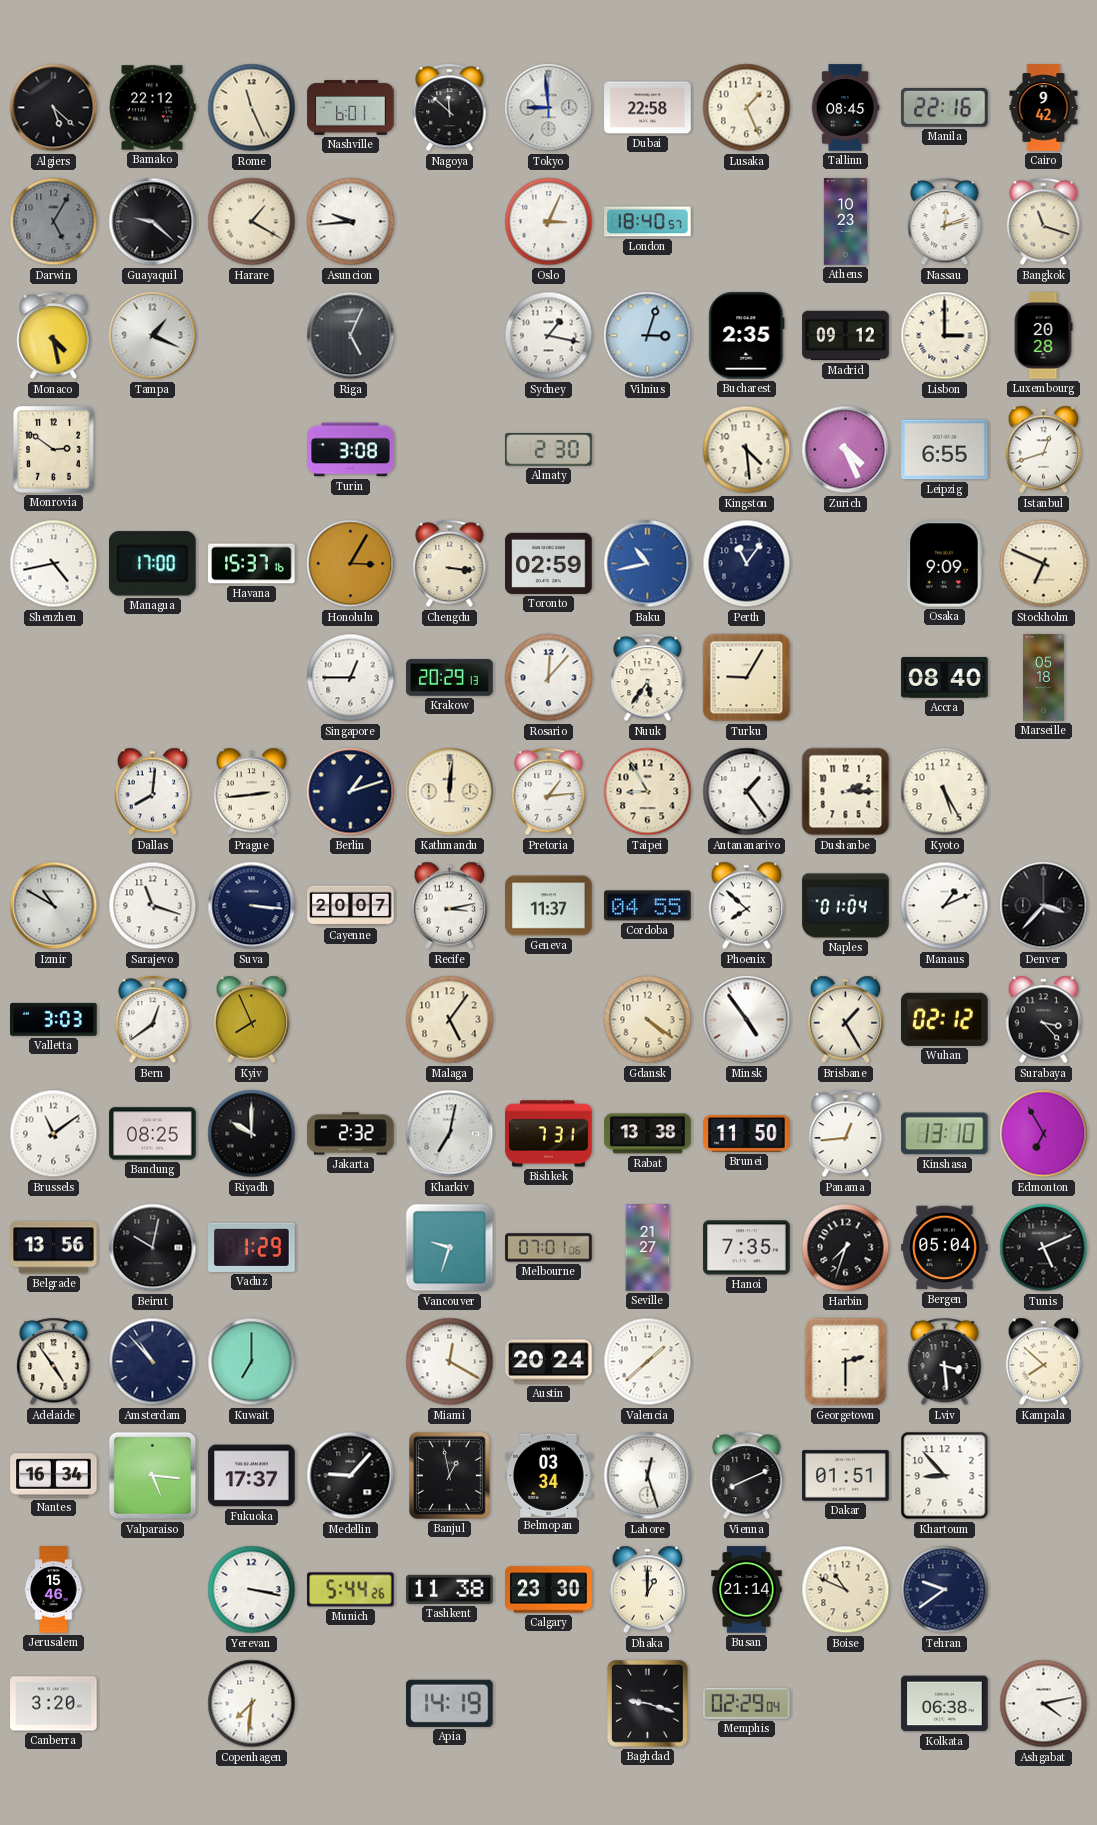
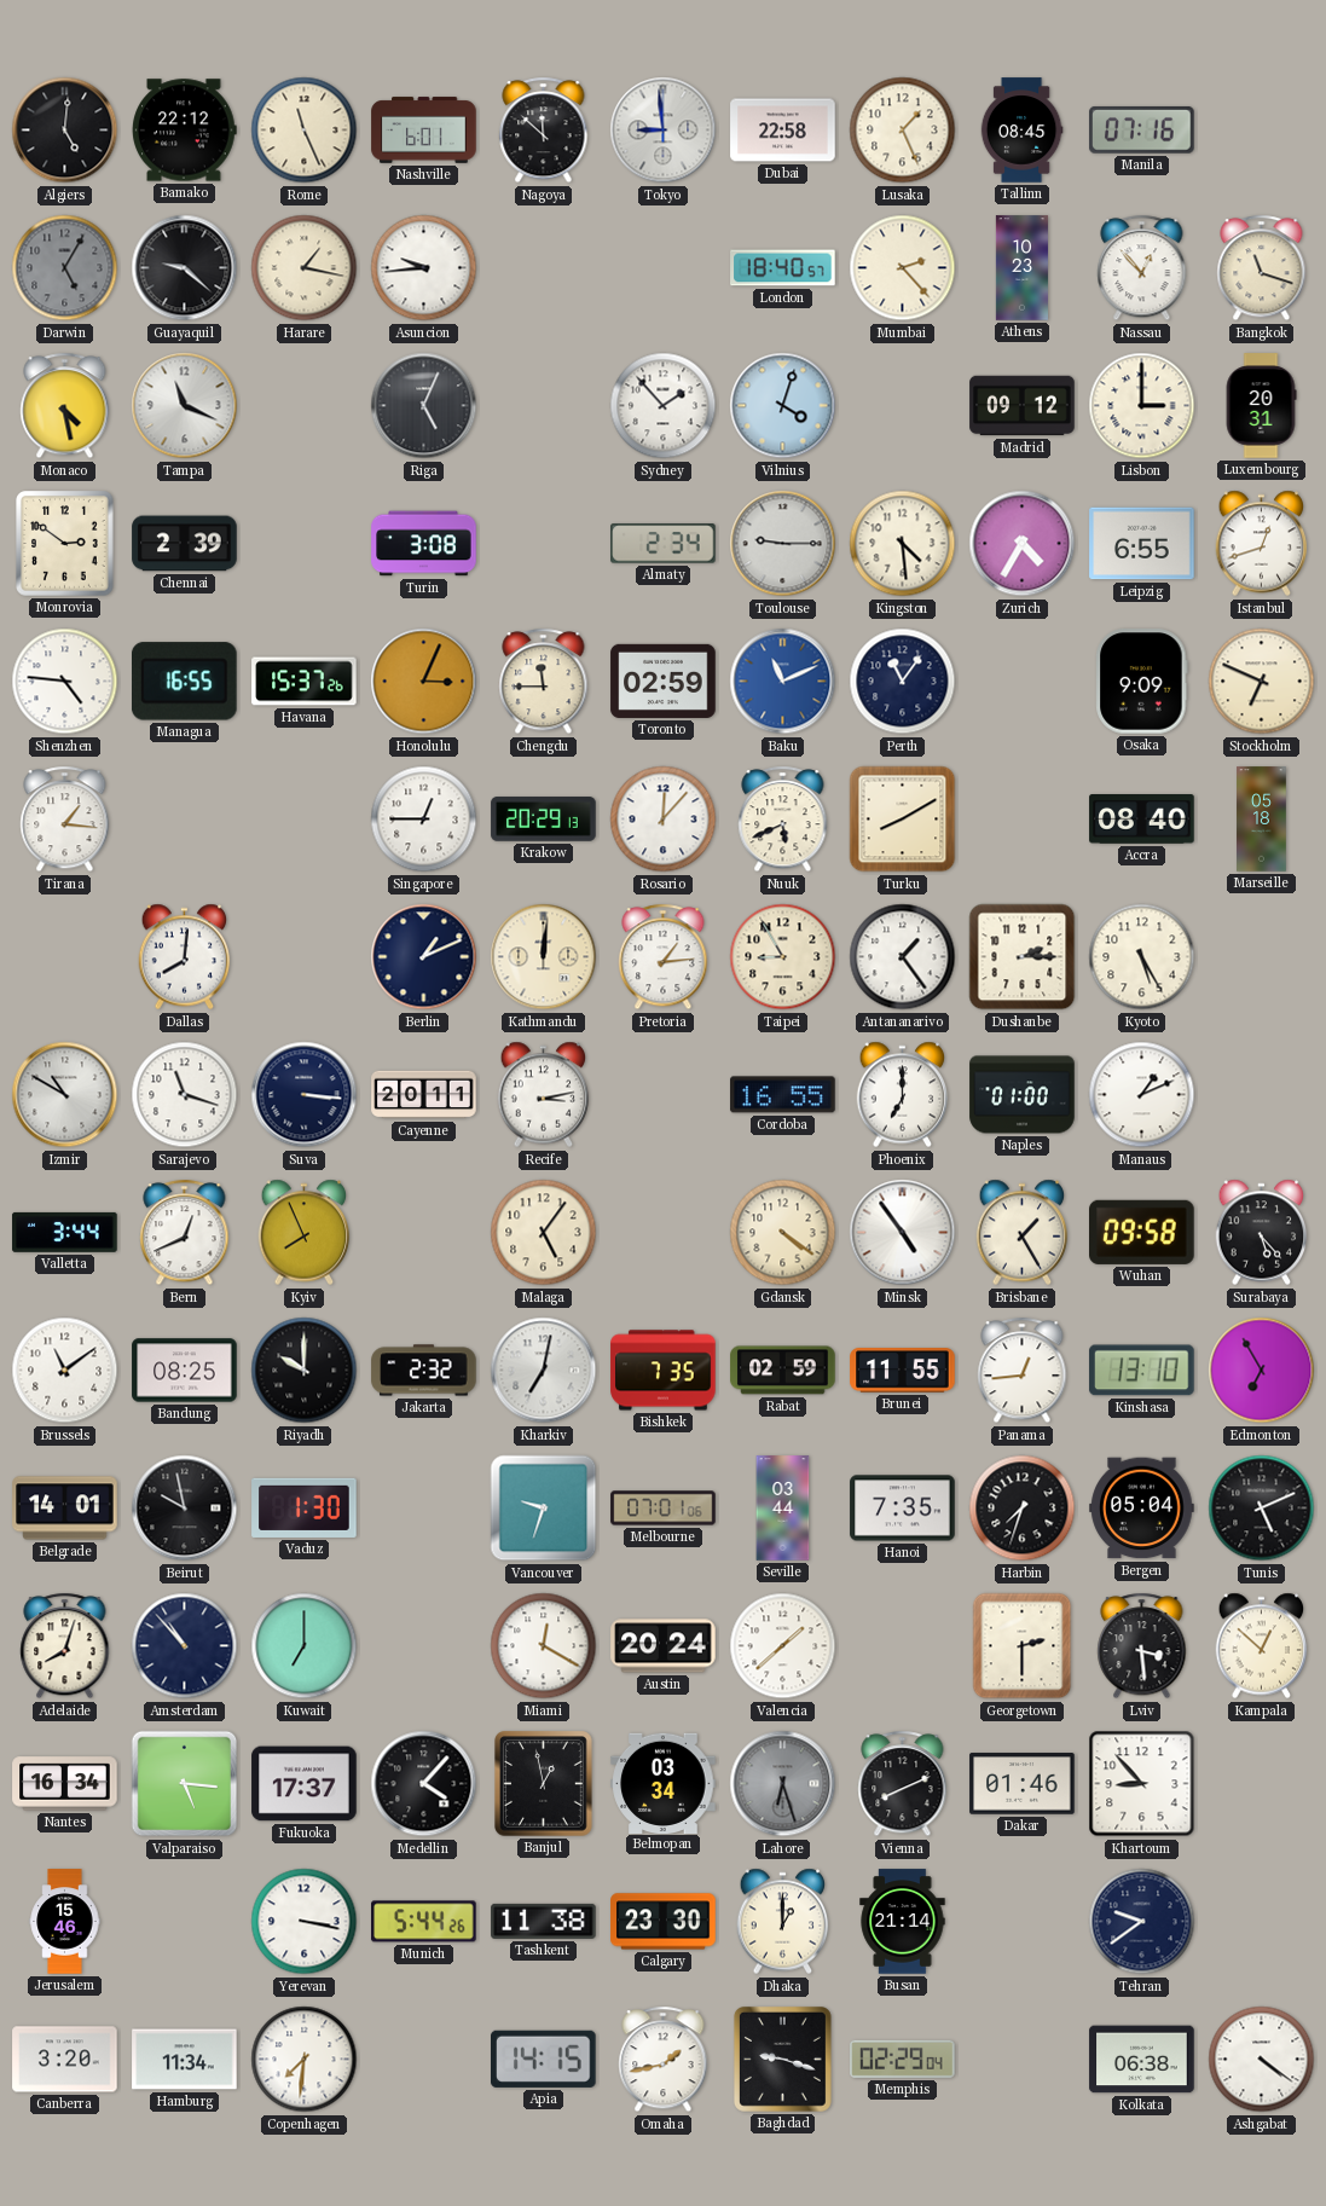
Algiers: 5:22 -> 5:01
Manila: 22:16 -> 07:16
Cairo: 9:42 -> none
Harare: 1:20 -> 1:17
Oslo: 3:04 -> none
Mumbai: none -> 2:23
Nassau: 12:12 -> 12:53
Tampa: 1:19 -> 11:19
Sydney: 1:17 -> 1:53
Vilnius: 3:03 -> 4:03
Bucharest: 2:35 -> none
Luxembourg: 20:28 -> 20:31
Chennai: none -> 2:39
Almaty: 2:30 -> 2:34
Toulouse: none -> 9:15
Zurich: 4:26 -> 4:35
Shenzhen: 4:43 -> 4:46
Managua: 17:00 -> 16:55
Havana: 15:37:16 -> 15:37:26
Honolulu: 3:05 -> 3:04
Chengdu: 3:16 -> 11:45
Baku: 10:43 -> 11:11
Tirana: none -> 1:16
Nuuk: 5:36 -> 5:41
Turku: 9:05 -> 8:10
Prague: 2:44 -> none
Berlin: 1:12 -> 1:11
Cayenne: 20:07 -> 20:11
Geneva: 11:37 -> none
Cordoba: 04:55 -> 16:55
Phoenix: 7:52 -> 7:00
Naples: 01:04 -> 01:00
Denver: 3:37 -> none
Valletta: 3:03 -> 3:44
Bern: 12:39 -> 12:41
Wuhan: 02:12 -> 09:58
Surabaya: 3:23 -> 5:23
Bishkek: 7:31 -> 7:35
Rabat: 13:38 -> 02:59
Brunei: 11:50 -> 11:55
Belgrade: 13:56 -> 14:01
Beirut: 10:02 -> 9:58
Vaduz: 1:29 -> 1:30
Seville: 21:27 -> 03:44
Adelaide: 4:54 -> 8:03
Kampala: 7:52 -> 12:52
Medellin: 9:07 -> 4:07
Lahore: 12:27 -> 6:27
Lahore dial: white -> grey
Dakar: 01:51 -> 01:46
Boise: 10:49 -> none
Hamburg: none -> 11:34
Apia: 14:19 -> 14:15
Omaha: none -> 1:43
Ashgabat: 4:13 -> 4:21
